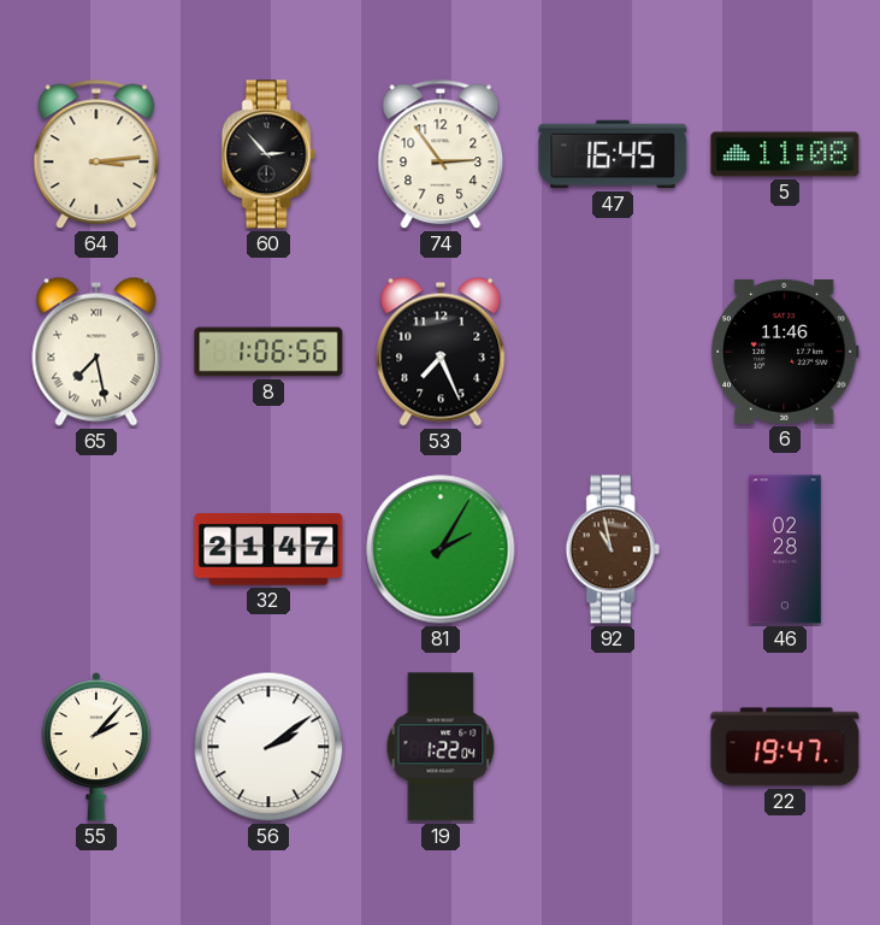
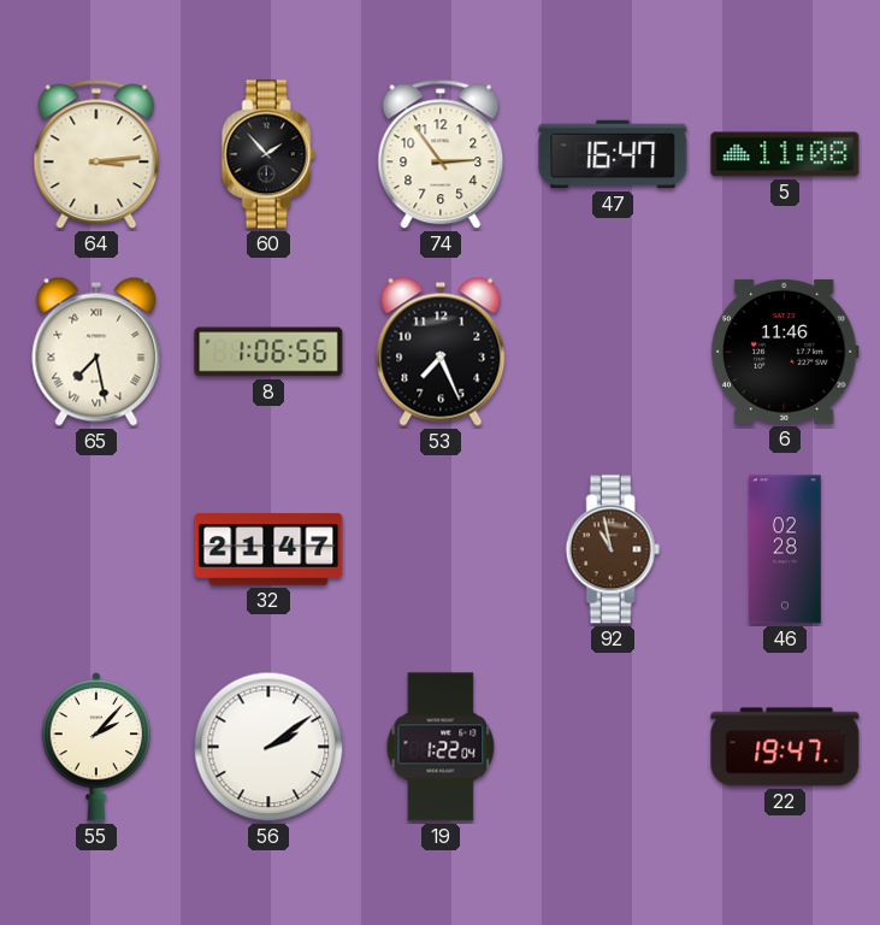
60: 2:53 -> 1:53
47: 16:45 -> 16:47
81: 2:05 -> none
